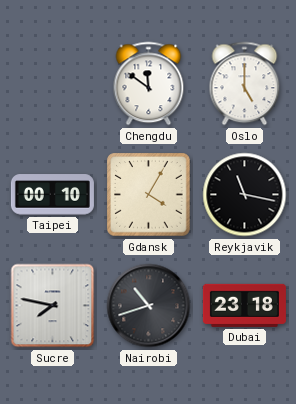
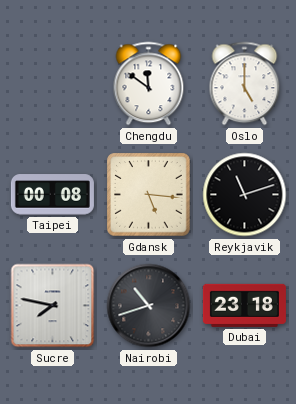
Taipei: 00:10 -> 00:08
Gdansk: 4:05 -> 5:16
Reykjavik: 11:17 -> 11:12
